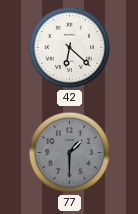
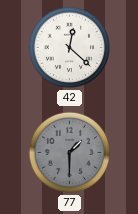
42: 6:22 -> 12:22
